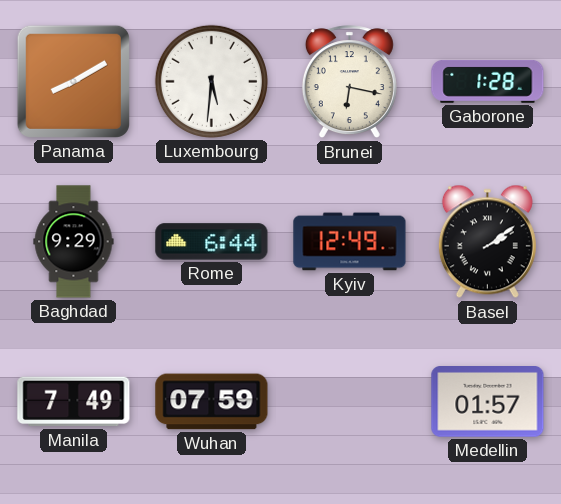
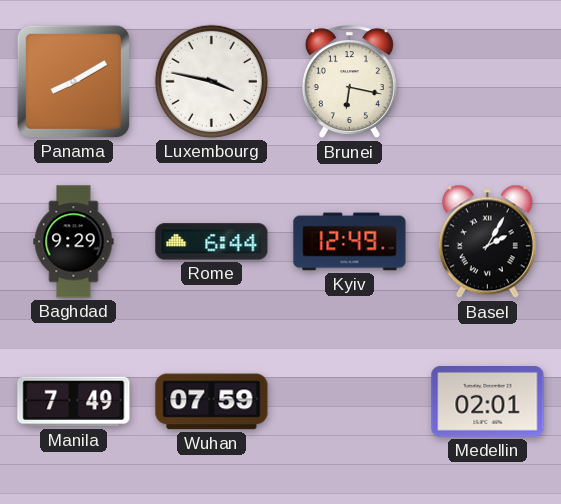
Luxembourg: 5:31 -> 3:47
Gaborone: 1:28 -> none
Basel: 2:09 -> 2:05
Medellin: 01:57 -> 02:01
